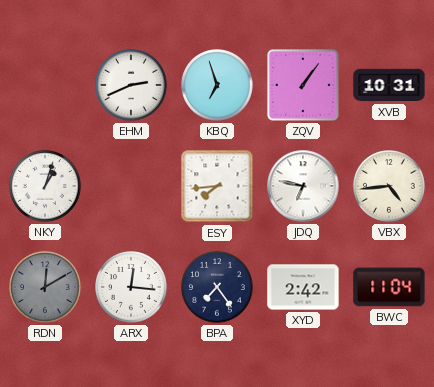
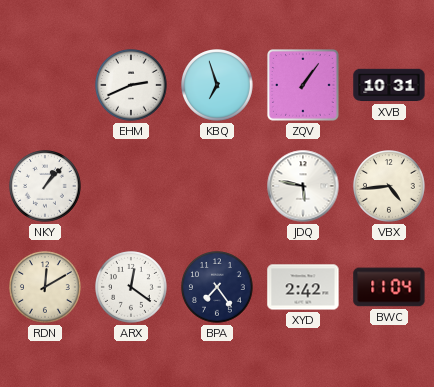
NKY: 1:03 -> 1:07
ESY: 7:44 -> none
JDQ: 6:47 -> 5:47
RDN dial: grey -> cream
ARX: 12:16 -> 12:21
